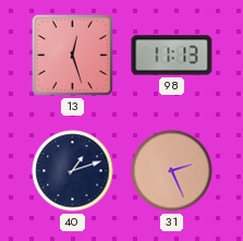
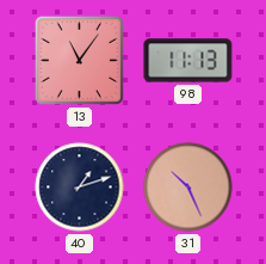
13: 12:27 -> 11:06
31: 2:26 -> 10:26
